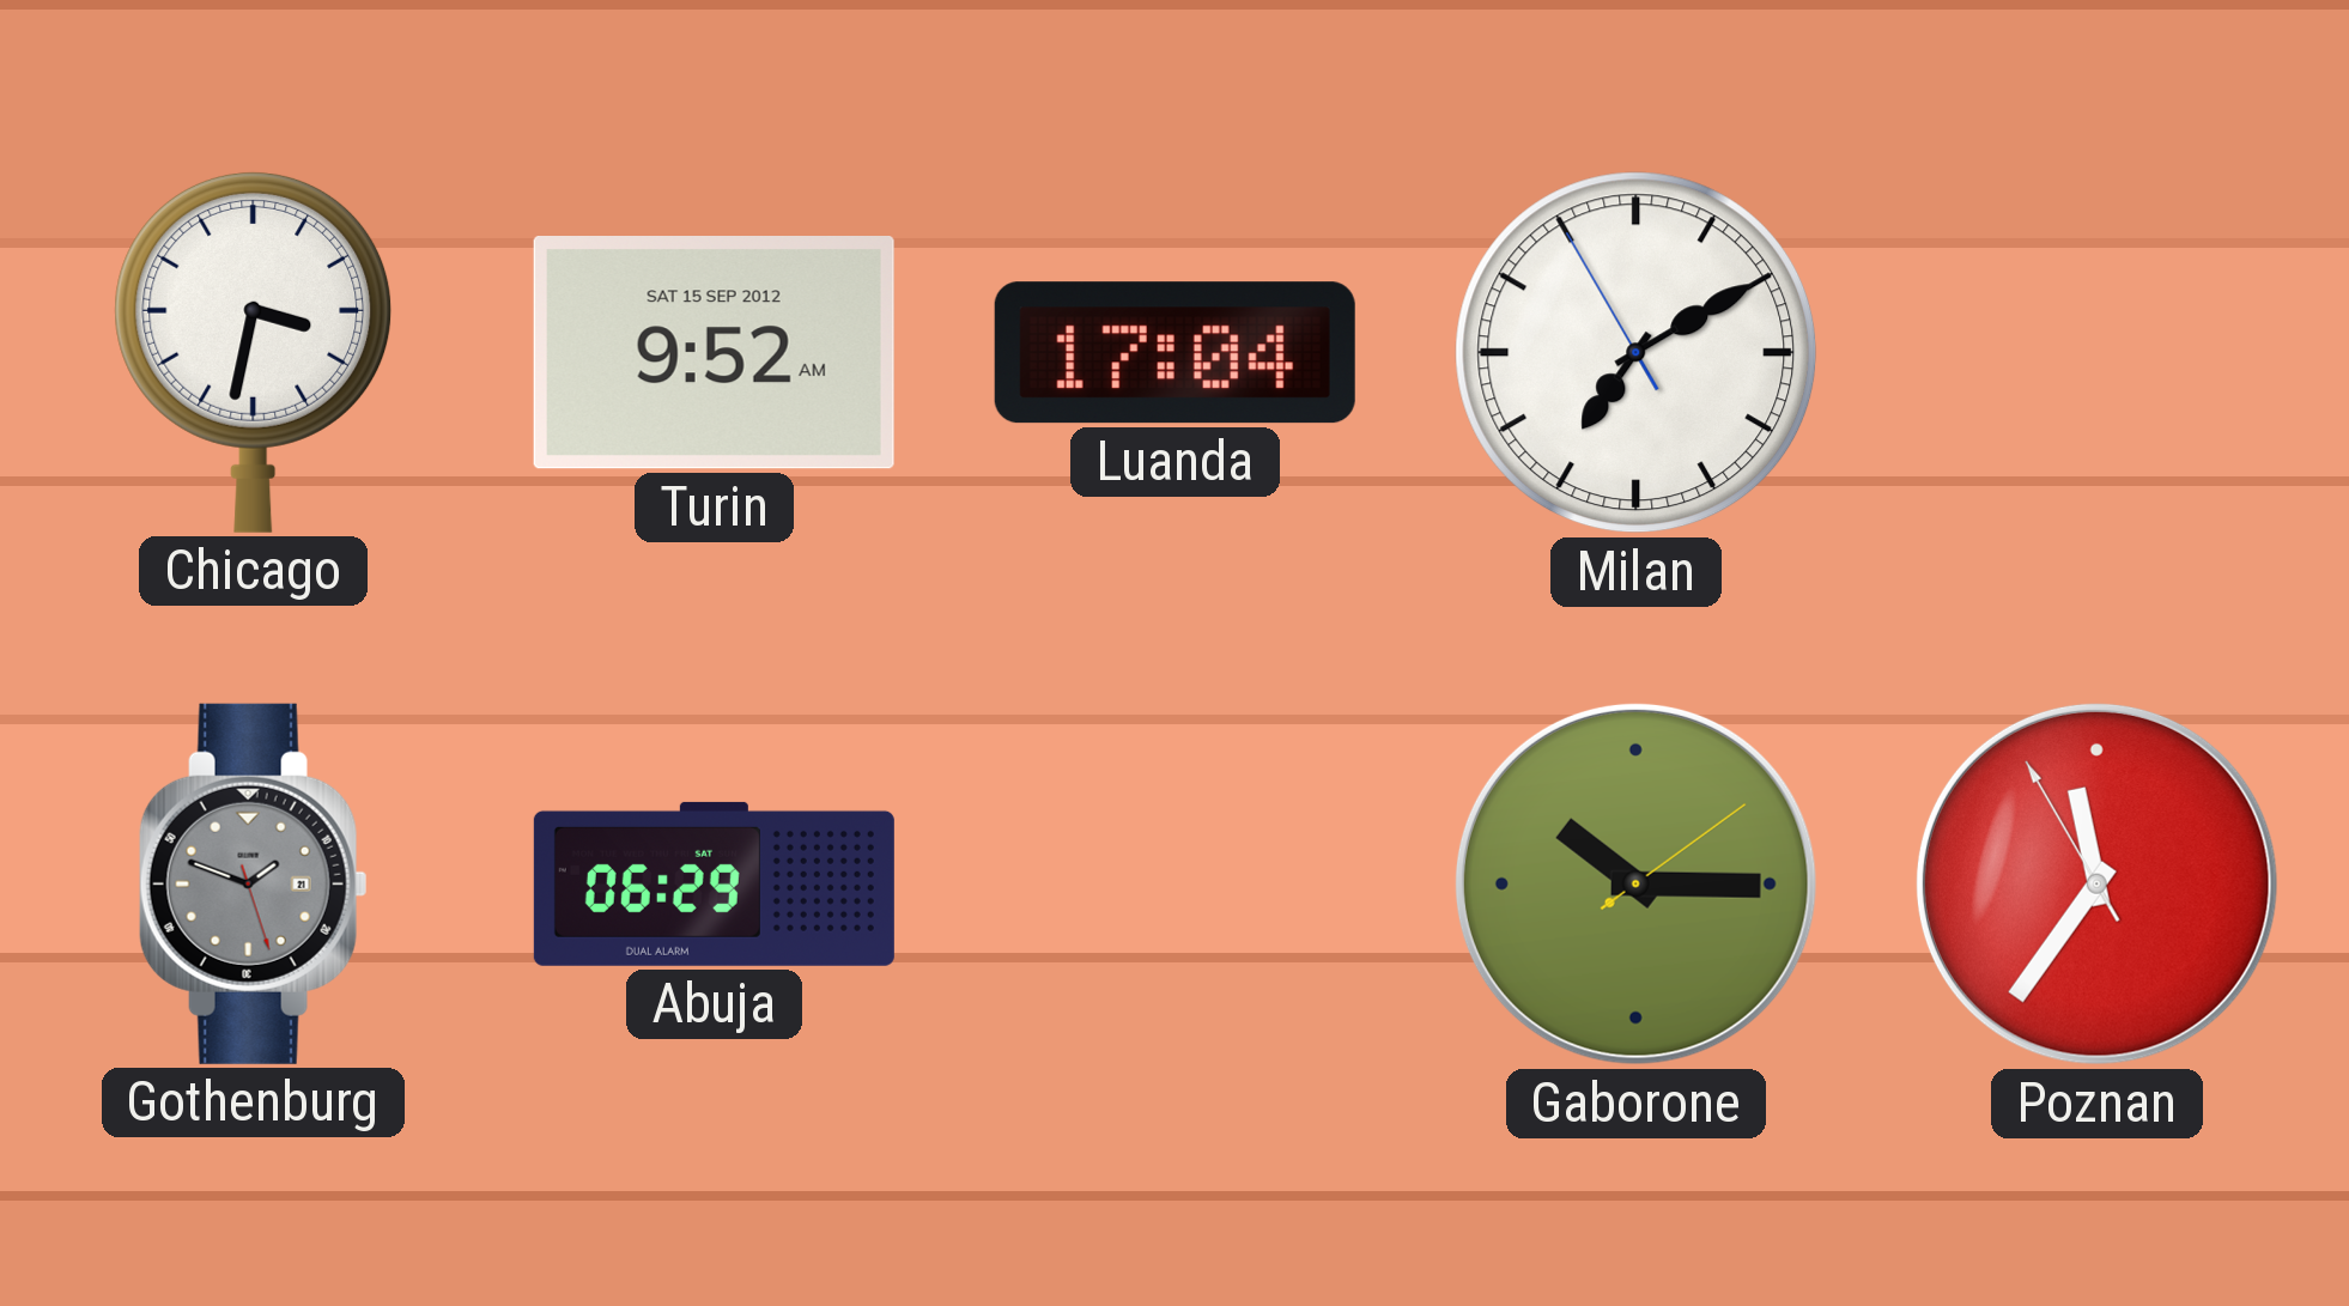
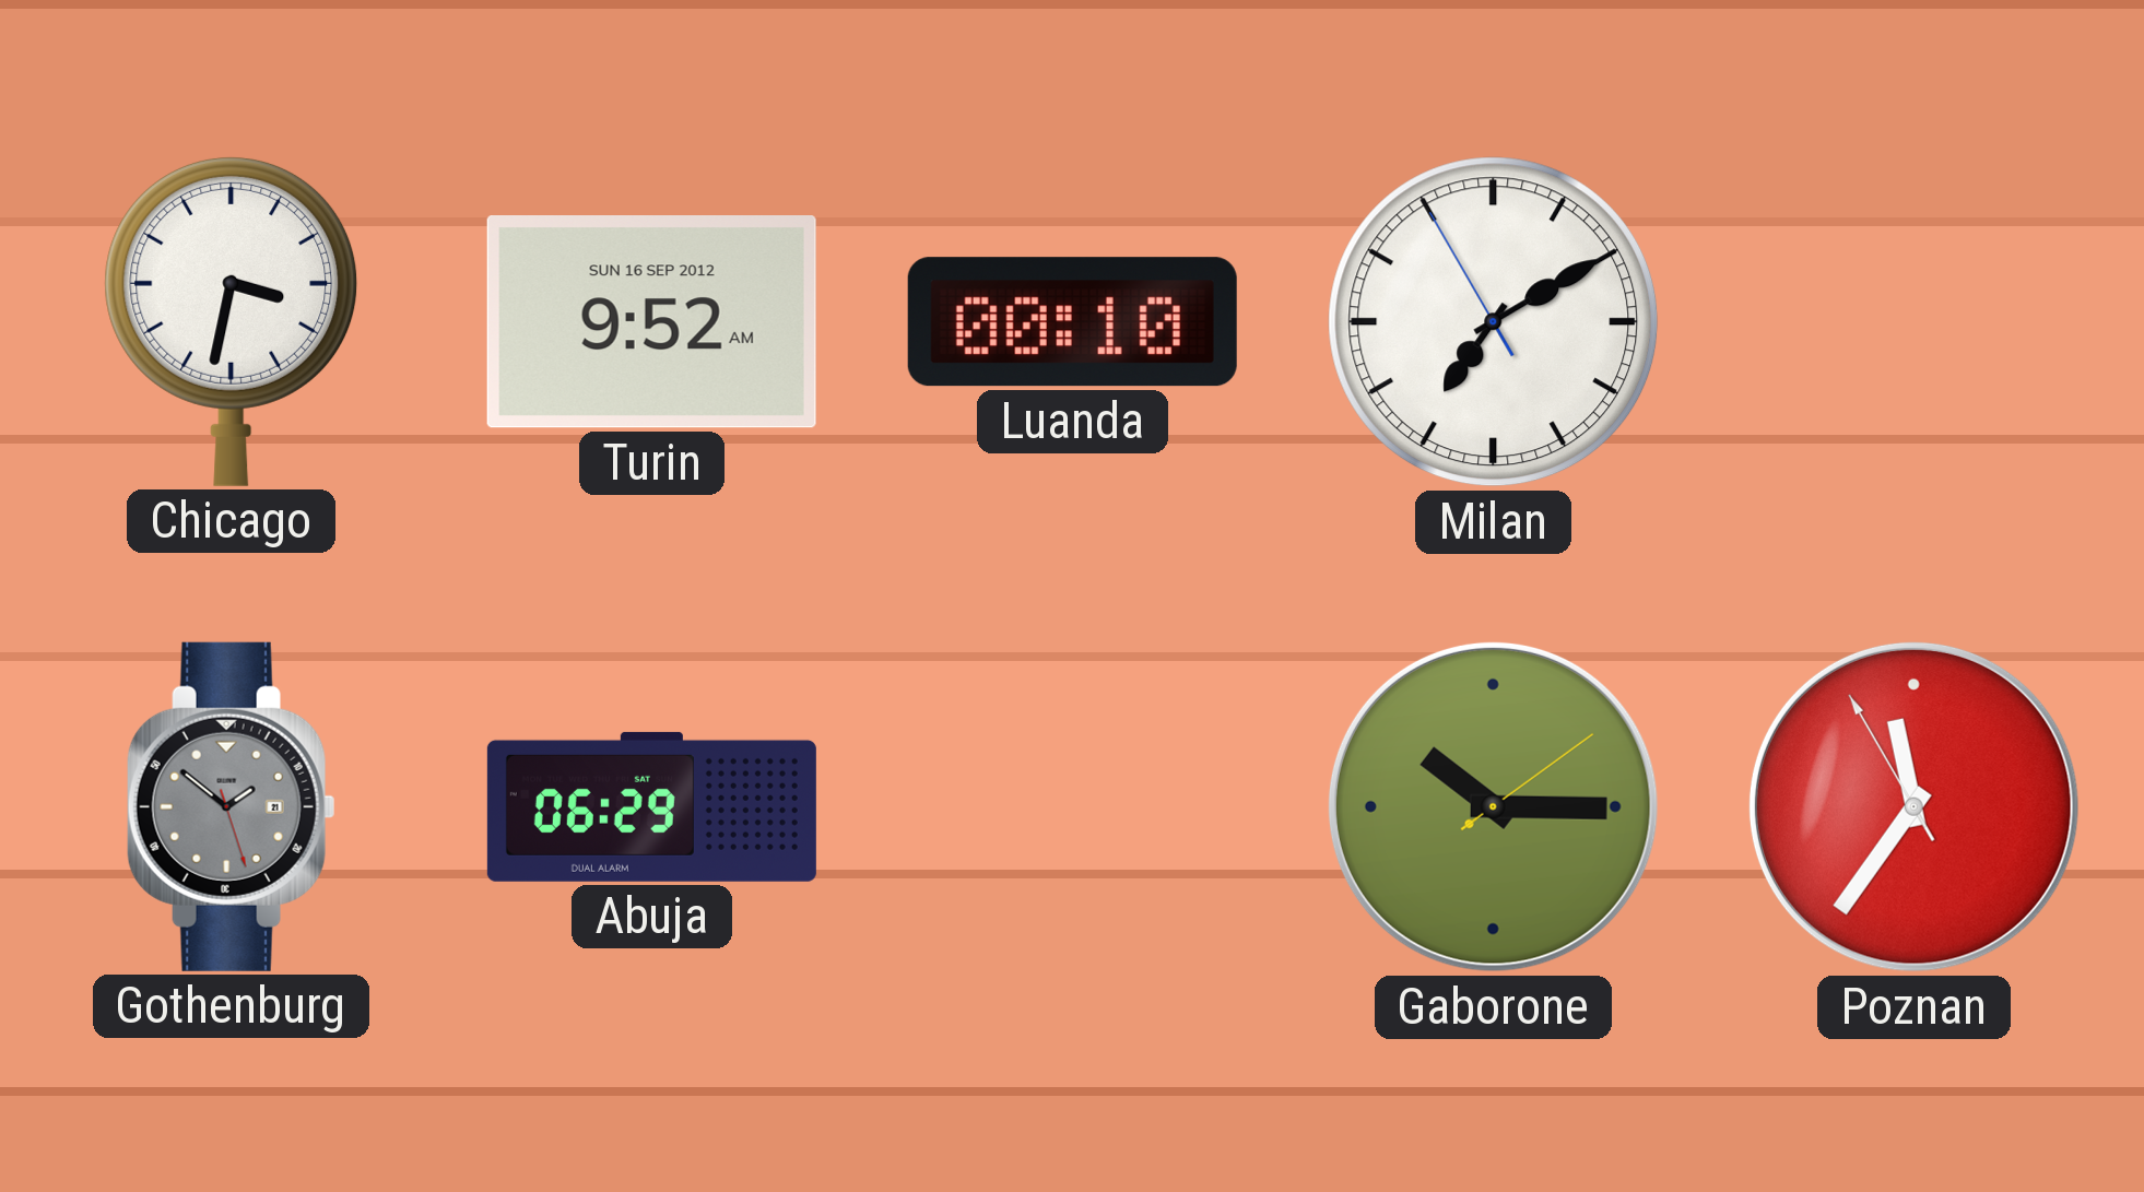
Turin date: SAT 15 SEP 2012 -> SUN 16 SEP 2012
Luanda: 17:04 -> 00:10
Gothenburg: 1:48 -> 1:51
